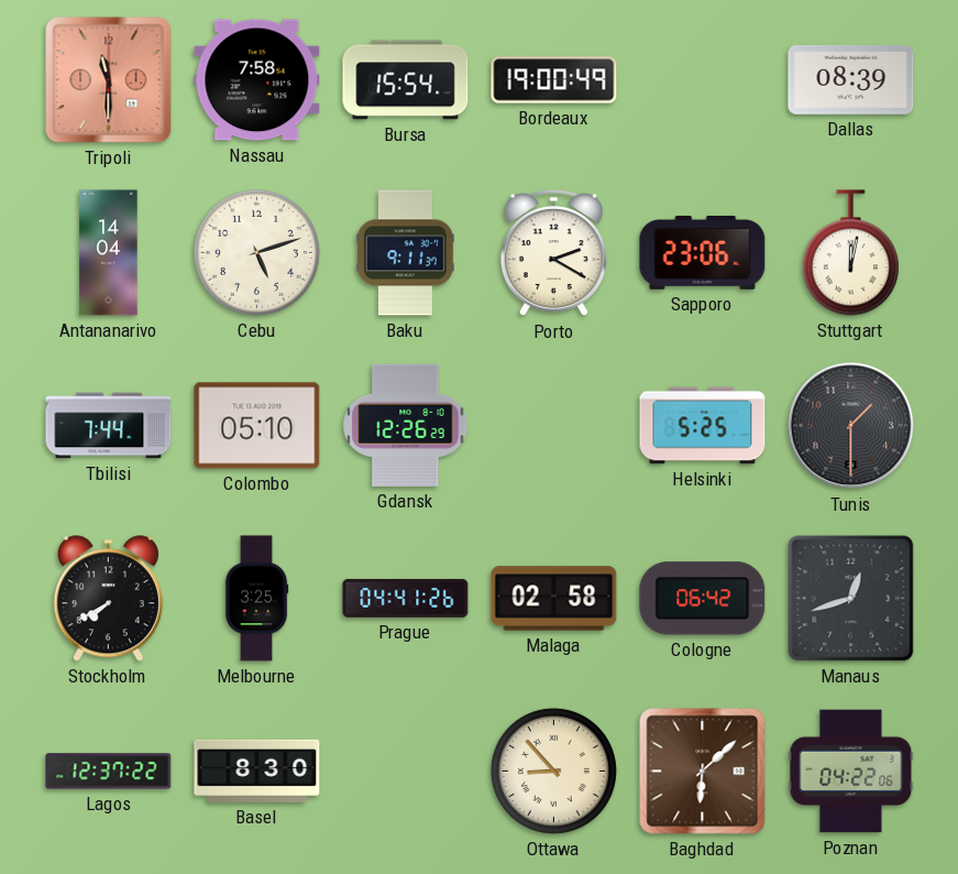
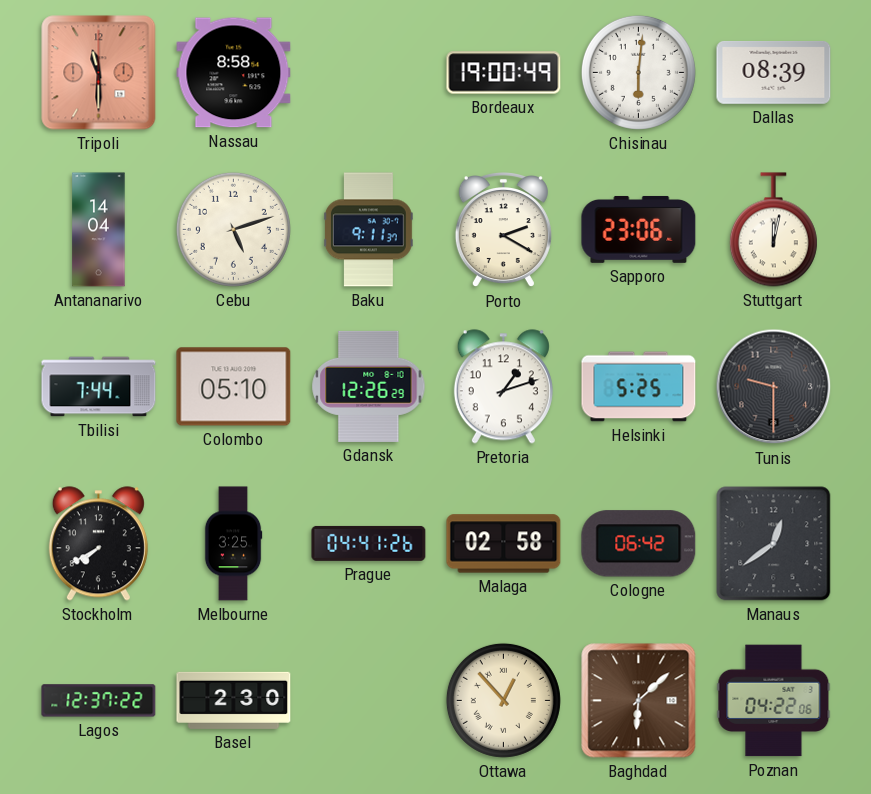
Nassau: 7:58 -> 8:58
Bursa: 15:54 -> none
Chisinau: none -> 6:01
Pretoria: none -> 1:12
Tunis: 1:30 -> 9:30
Manaus: 12:42 -> 12:39
Basel: 8:30 -> 2:30
Ottawa: 8:53 -> 12:53
